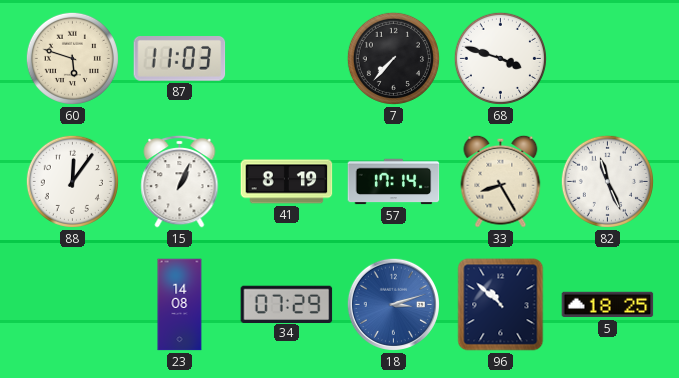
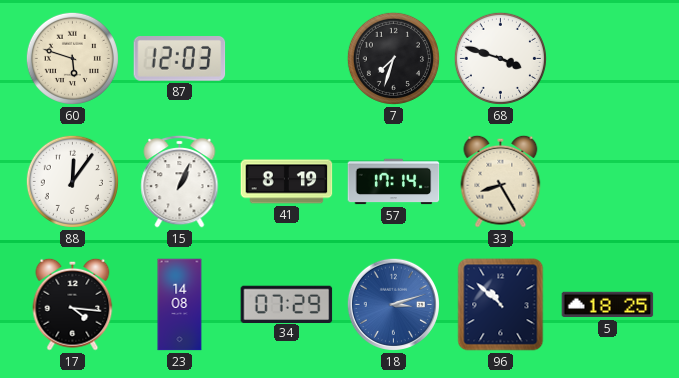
87: 11:03 -> 12:03
7: 7:37 -> 7:33
82: 11:26 -> none
17: none -> 4:16
